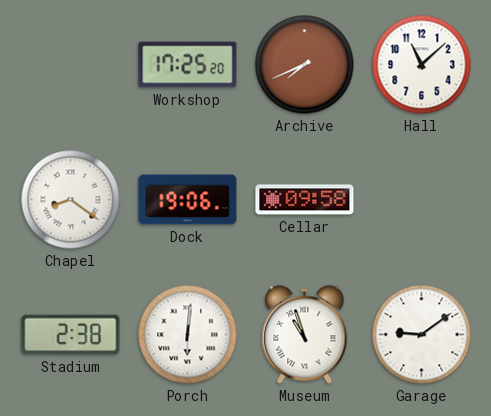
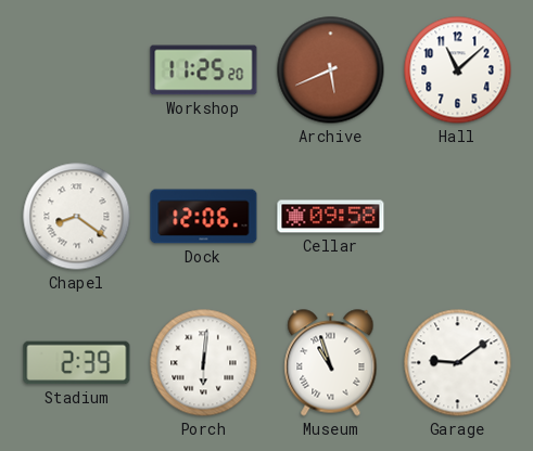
Workshop: 17:25 -> 11:25
Archive: 7:41 -> 5:41
Dock: 19:06 -> 12:06
Stadium: 2:38 -> 2:39
